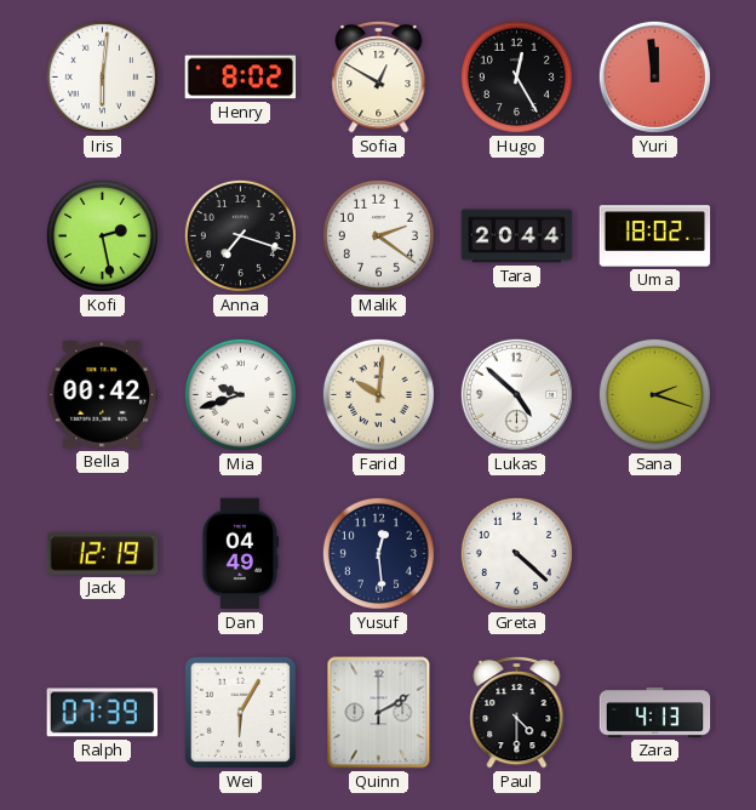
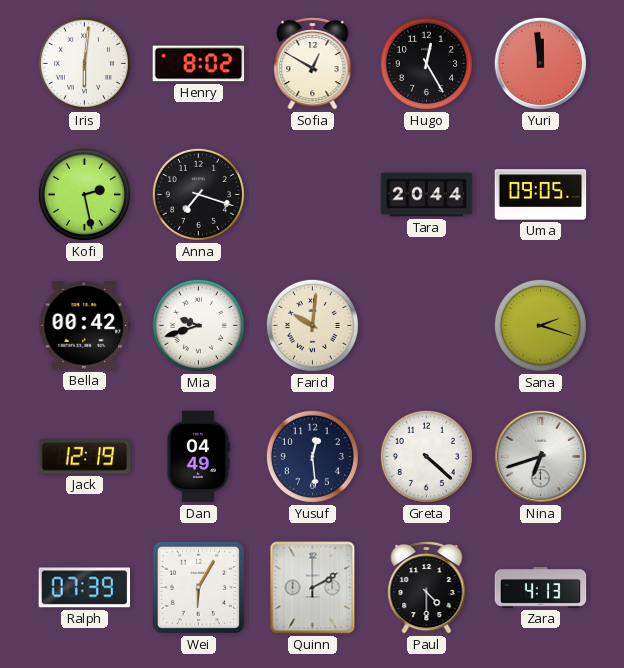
Malik: 2:21 -> none
Uma: 18:02 -> 09:05
Lukas: 4:52 -> none
Nina: none -> 6:42
